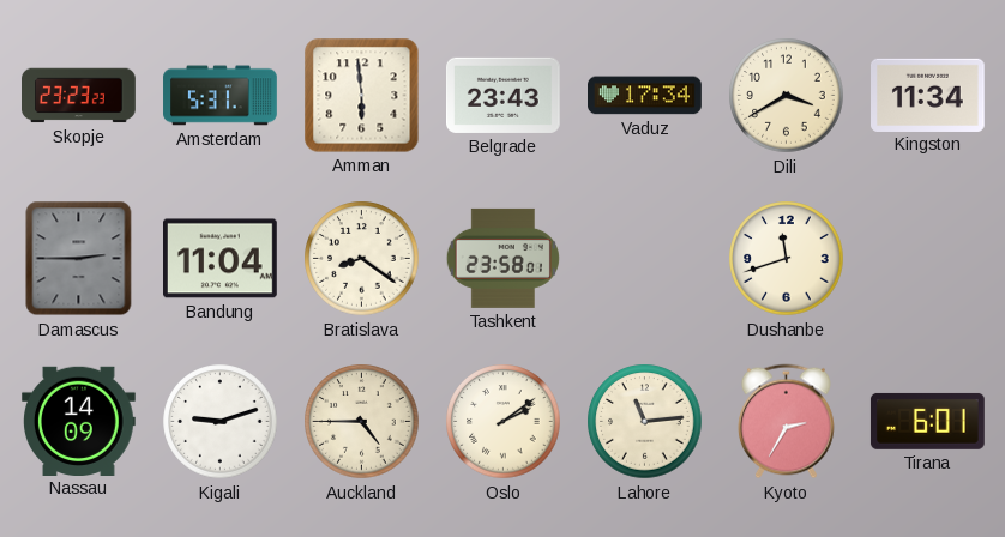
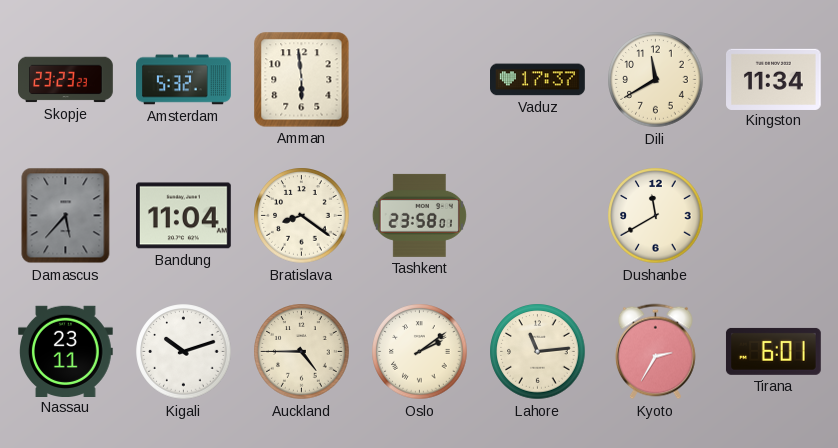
Amsterdam: 5:31 -> 5:32
Belgrade: 23:43 -> none
Vaduz: 17:34 -> 17:37
Dili: 3:40 -> 11:40
Damascus: 2:45 -> 5:37
Dushanbe: 11:42 -> 11:40
Nassau: 14:09 -> 23:11
Kigali: 9:12 -> 10:12
